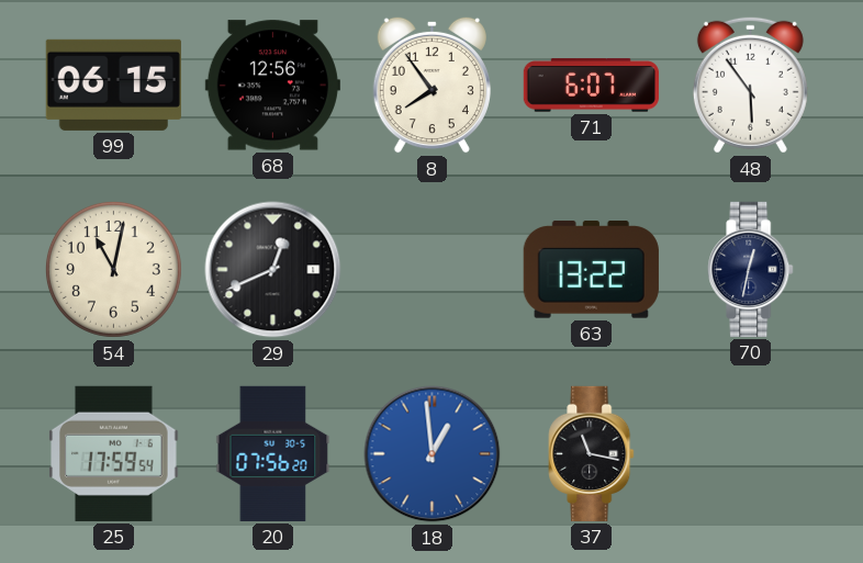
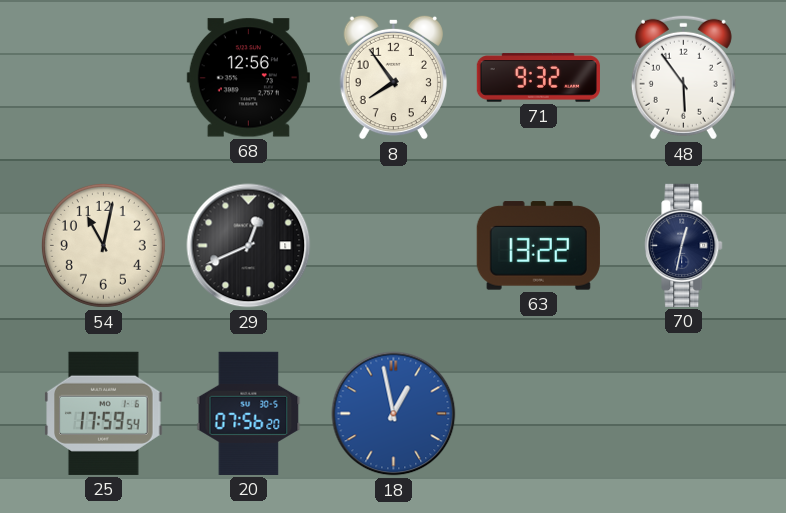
99: 06:15 -> none
71: 6:07 -> 9:32
18: 12:59 -> 12:58
37: 11:17 -> none
